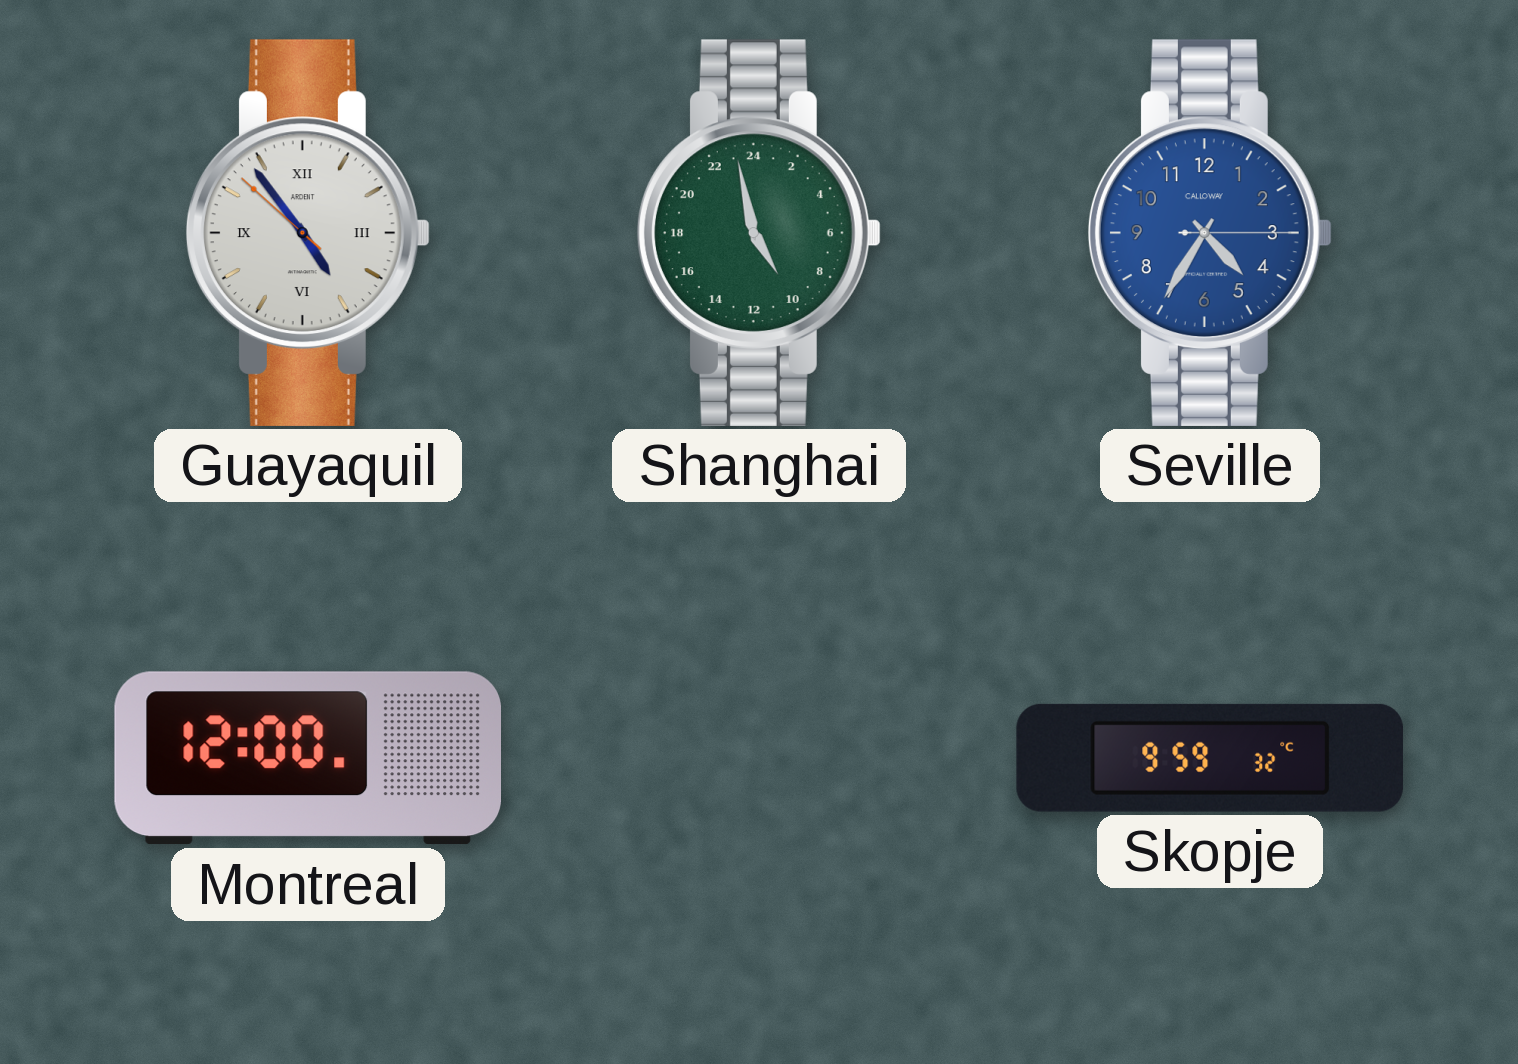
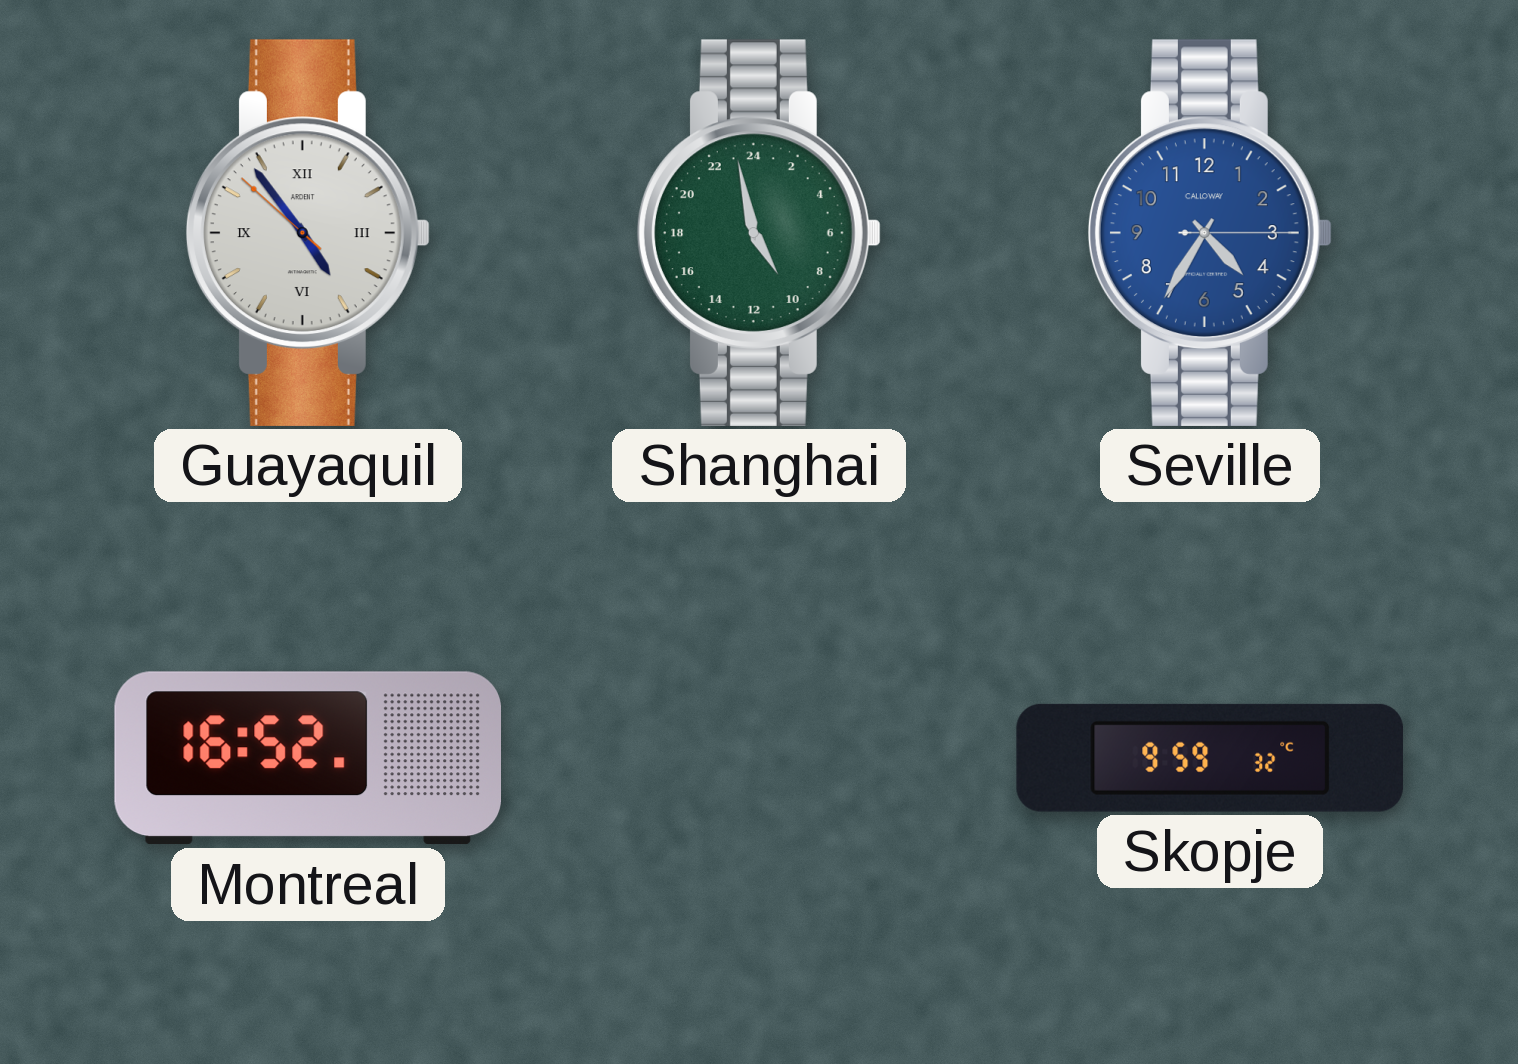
Montreal: 12:00 -> 16:52
